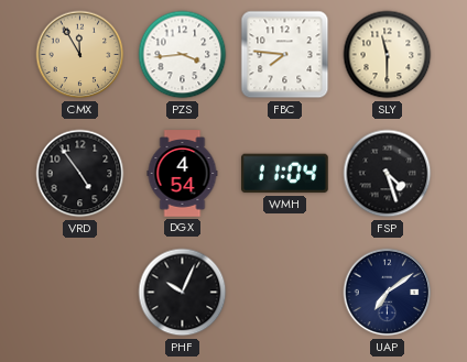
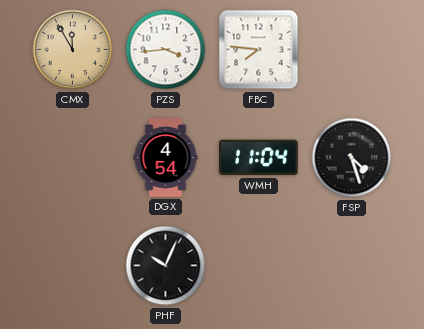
SLY: 11:30 -> none
VRD: 4:54 -> none
UAP: 7:09 -> none
